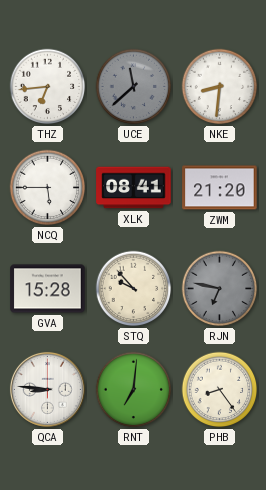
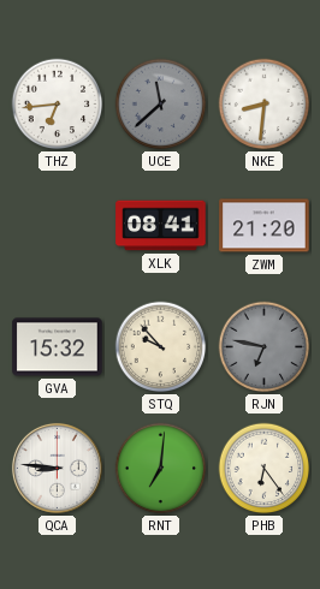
NCQ: 5:45 -> none
GVA: 15:28 -> 15:32
PHB: 8:24 -> 6:24
